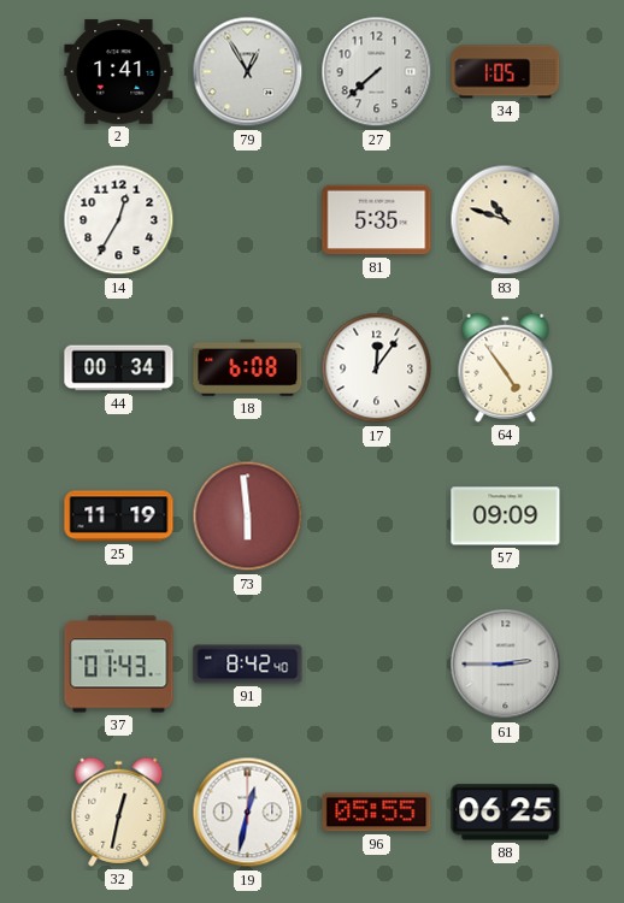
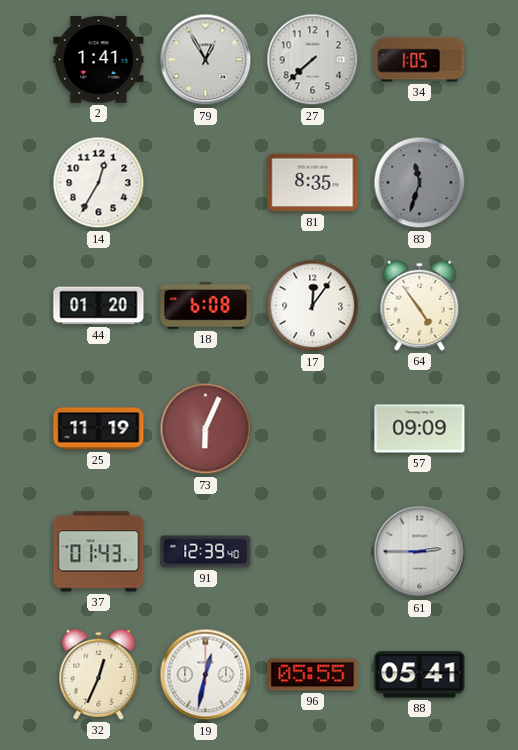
81: 5:35 -> 8:35
83: 10:48 -> 11:33
83 dial: cream -> grey
44: 00:34 -> 01:20
73: 5:59 -> 6:04
91: 8:42 -> 12:39
32: 12:32 -> 12:34
88: 06:25 -> 05:41
